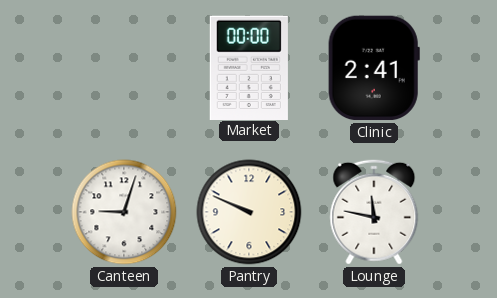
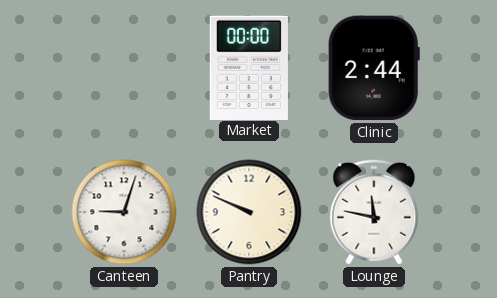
Clinic: 2:41 -> 2:44
